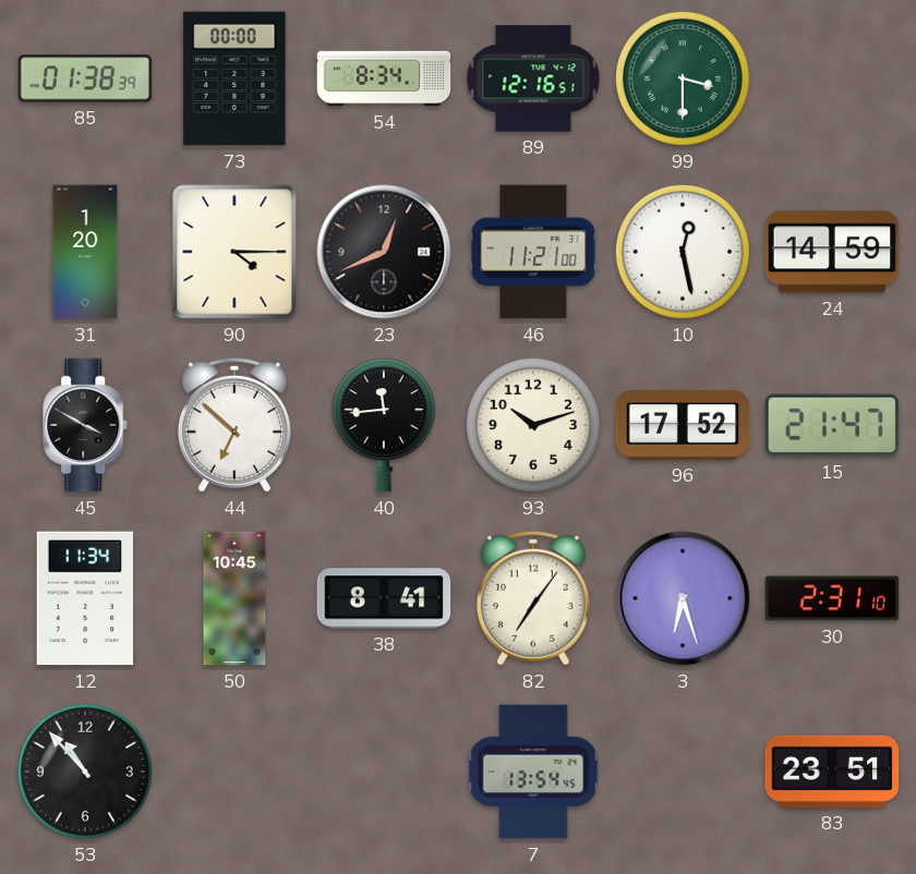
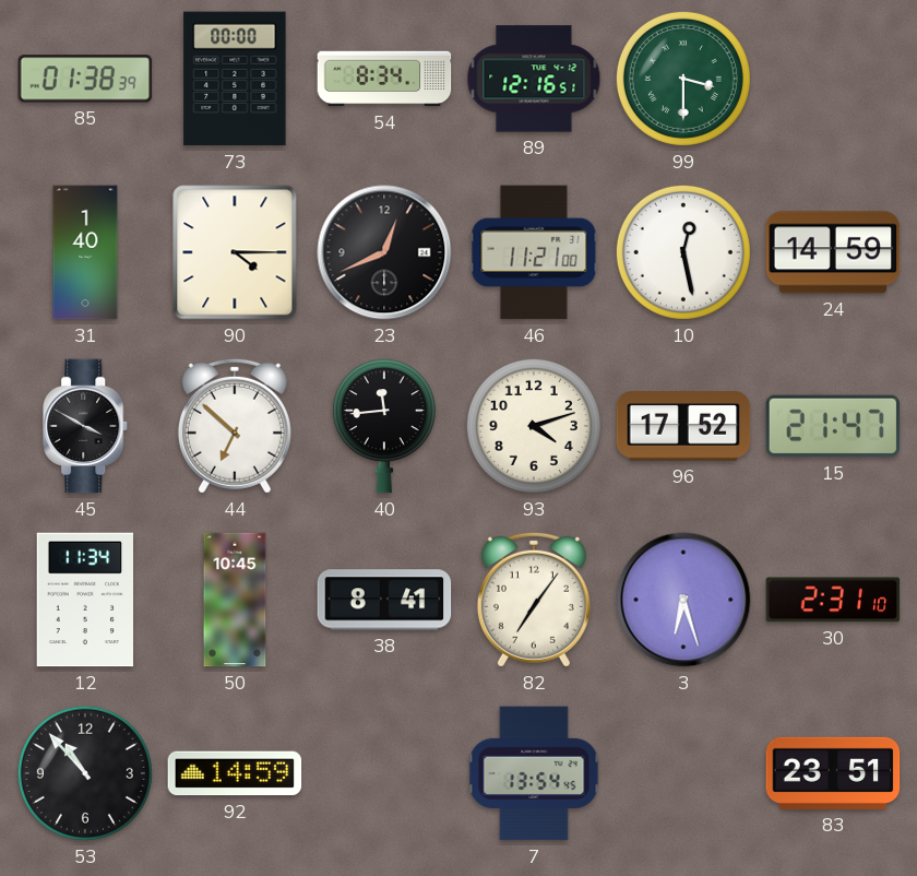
31: 1:20 -> 1:40
93: 10:12 -> 4:12
92: none -> 14:59
